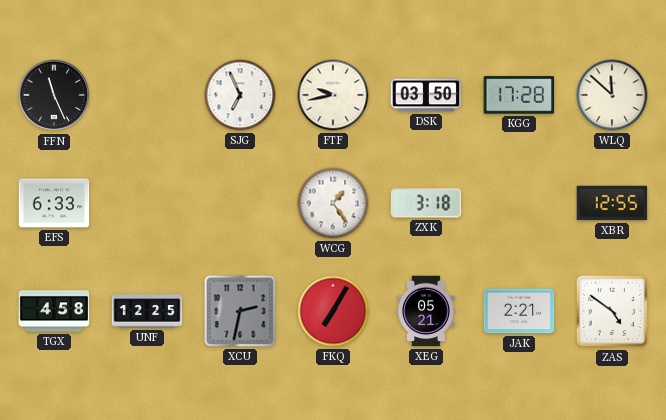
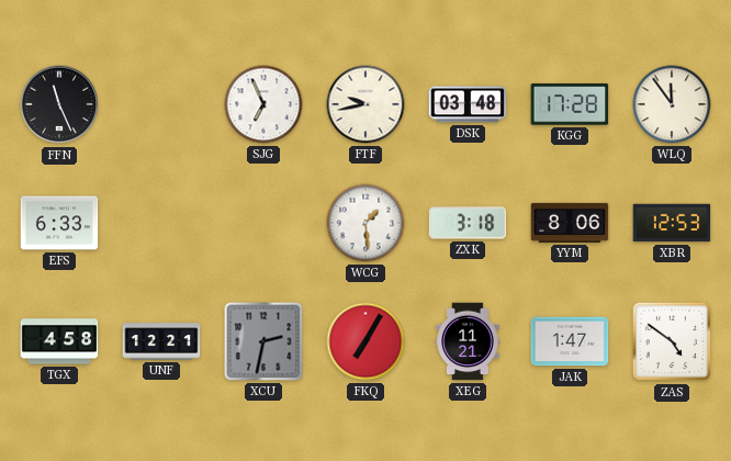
DSK: 03:50 -> 03:48
WLQ: 11:52 -> 11:54
WCG: 1:24 -> 1:29
YYM: none -> 8:06
XBR: 12:55 -> 12:53
UNF: 12:25 -> 12:21
XEG: 05:21 -> 11:21
JAK: 2:21 -> 1:47
